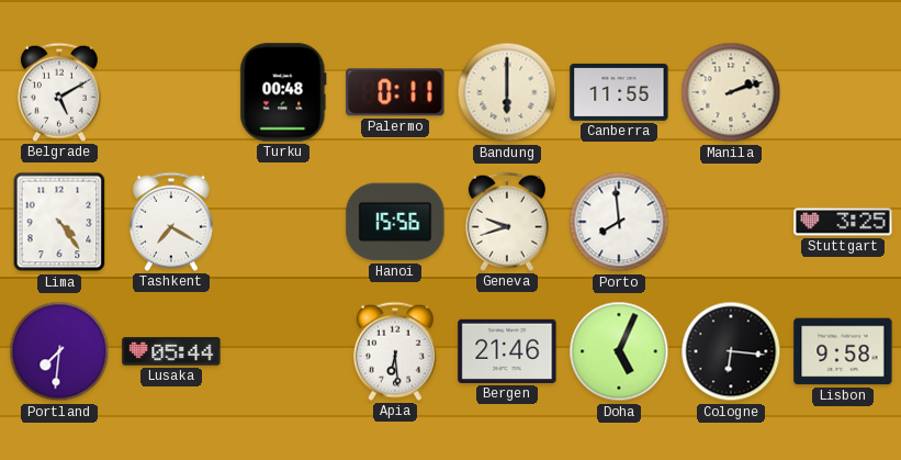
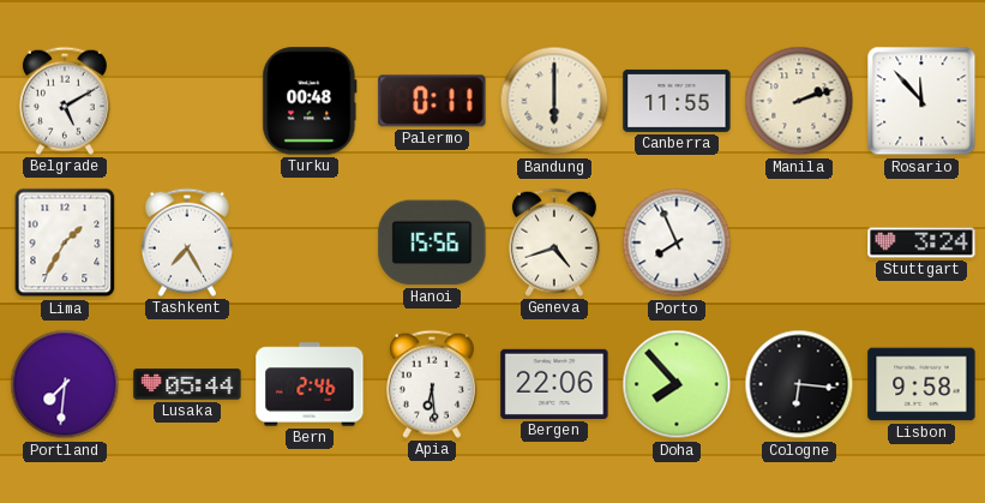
Rosario: none -> 11:53
Lima: 4:24 -> 1:35
Tashkent: 7:20 -> 7:25
Geneva: 9:42 -> 4:42
Porto: 7:59 -> 7:56
Stuttgart: 3:25 -> 3:24
Bern: none -> 2:46
Bergen: 21:46 -> 22:06
Doha: 5:04 -> 7:53
